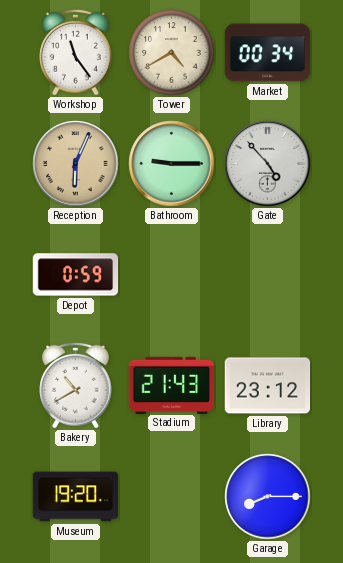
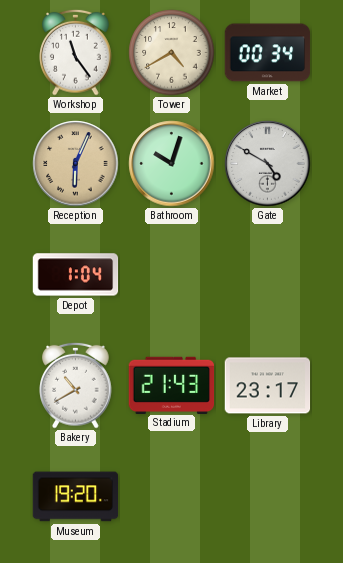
Bathroom: 9:15 -> 10:03
Gate: 4:53 -> 4:50
Depot: 0:59 -> 1:04
Library: 23:12 -> 23:17
Garage: 8:15 -> none
